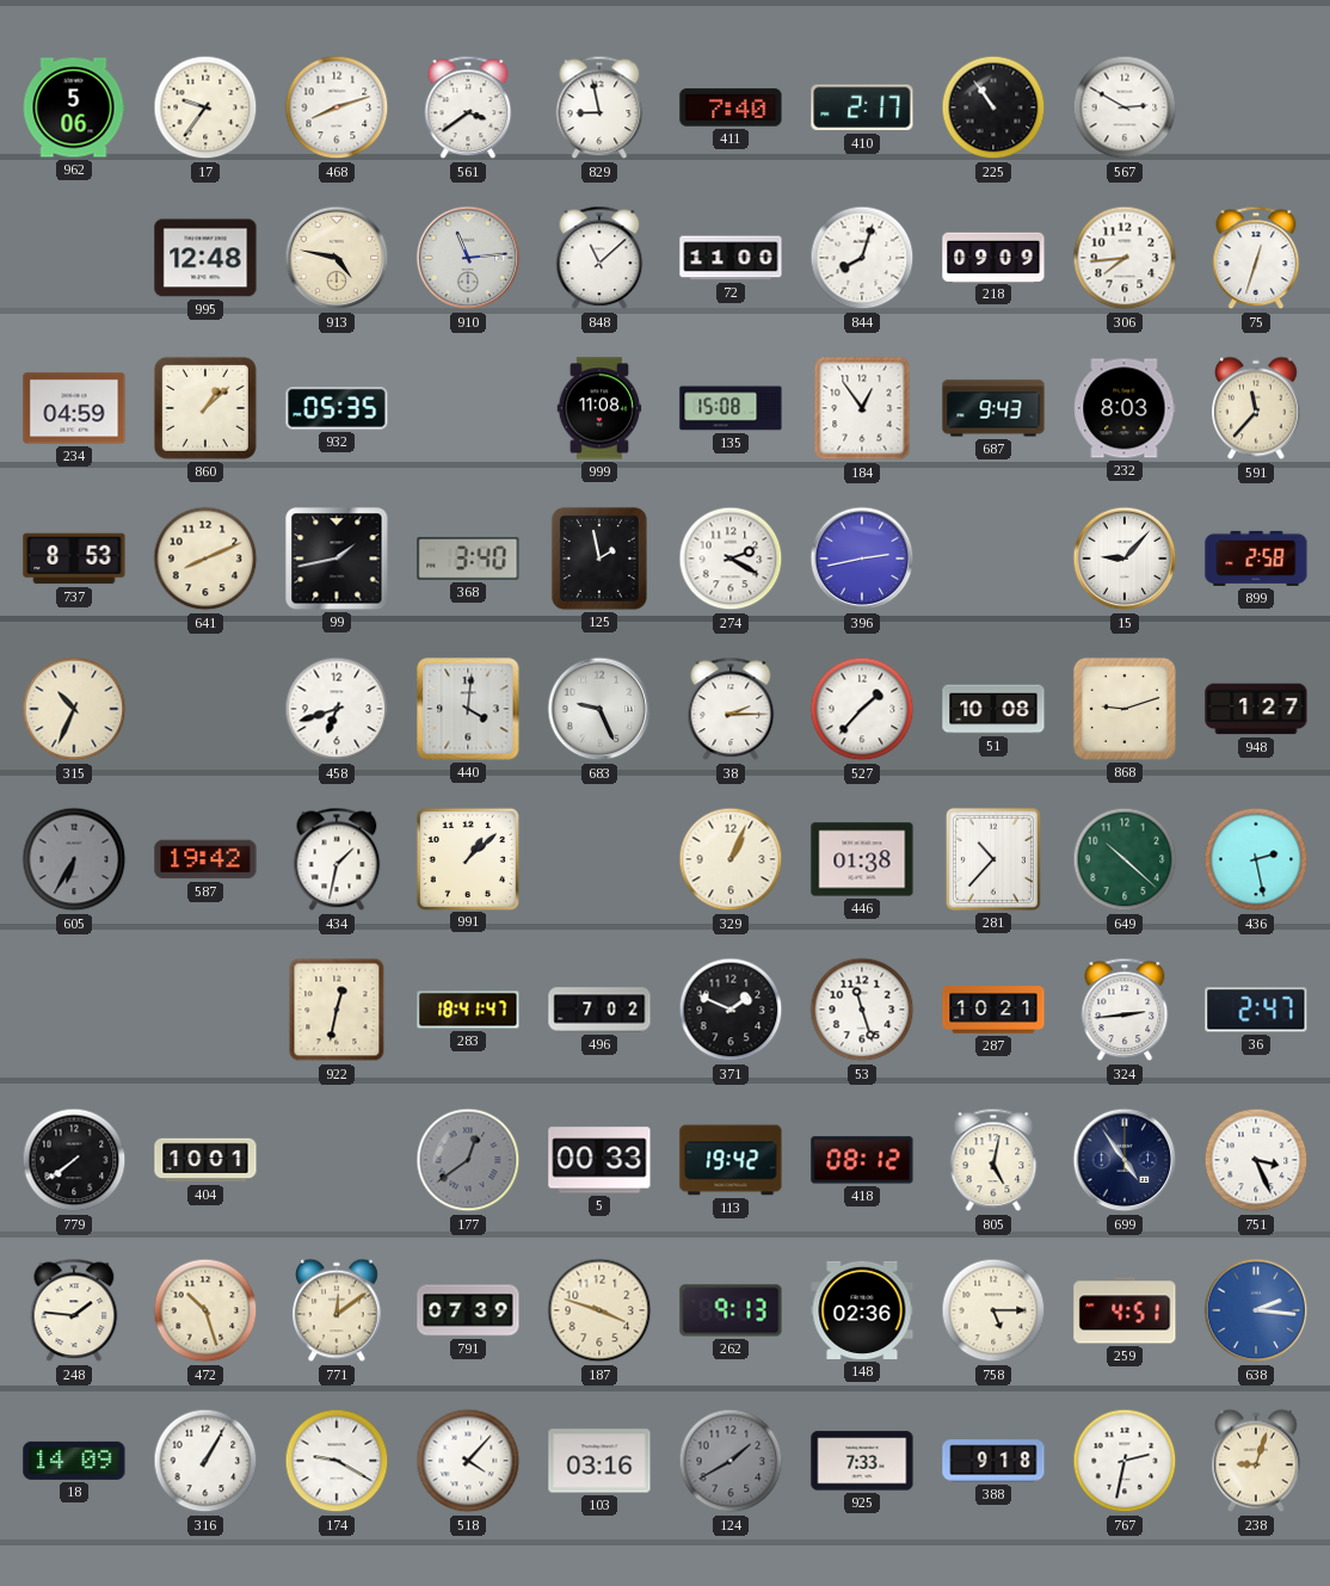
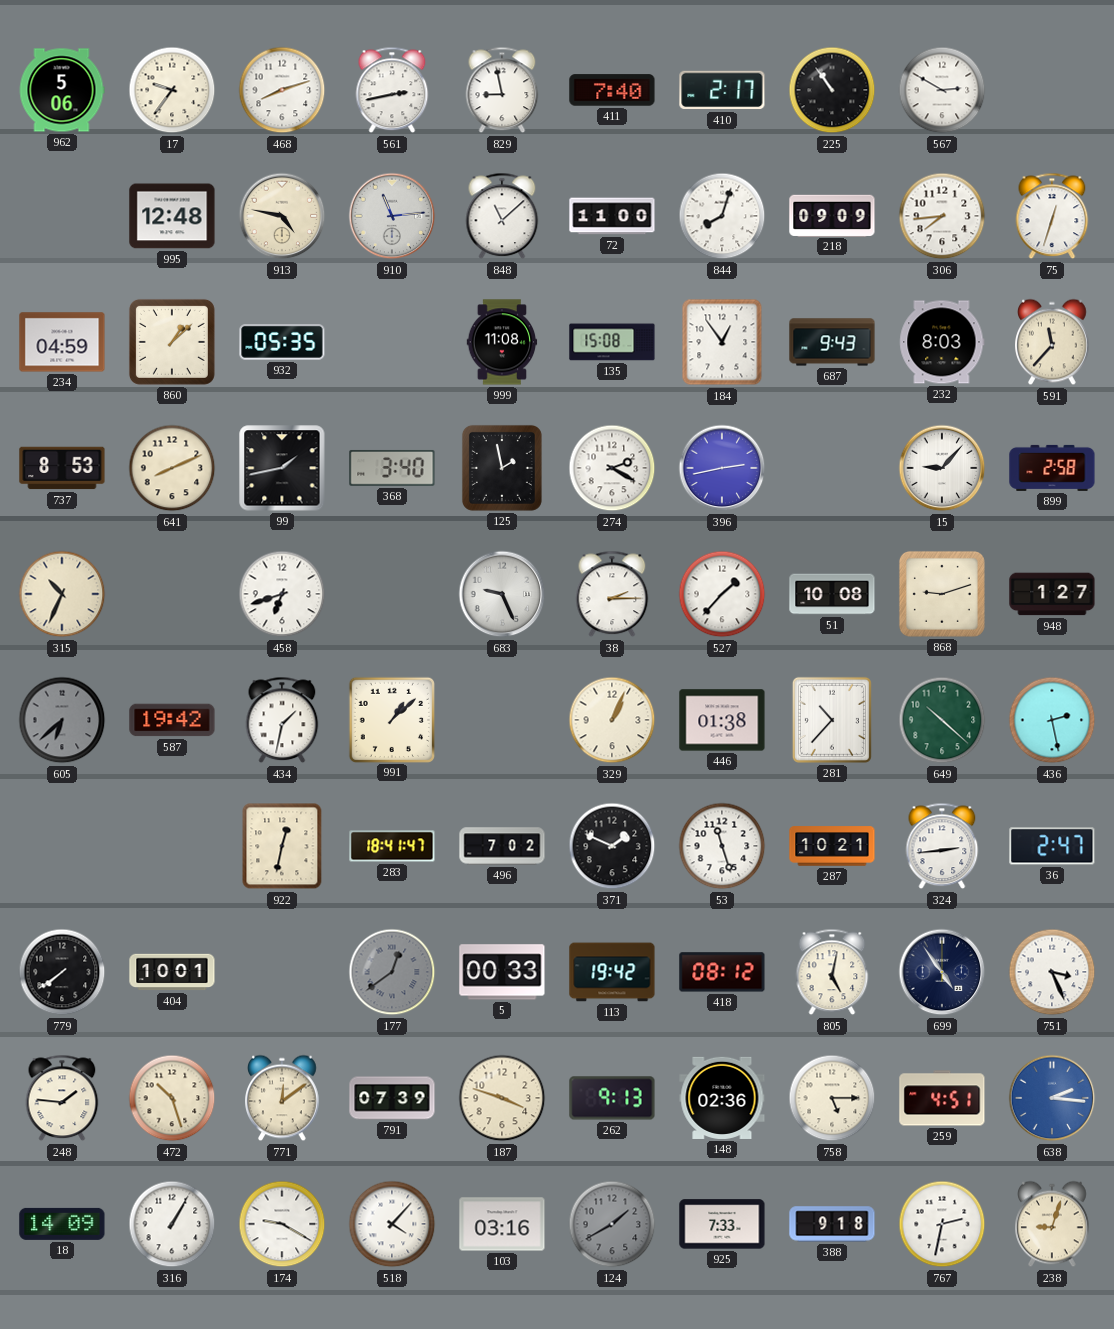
561: 3:39 -> 2:43
440: 4:01 -> none
605: 6:35 -> 6:38
